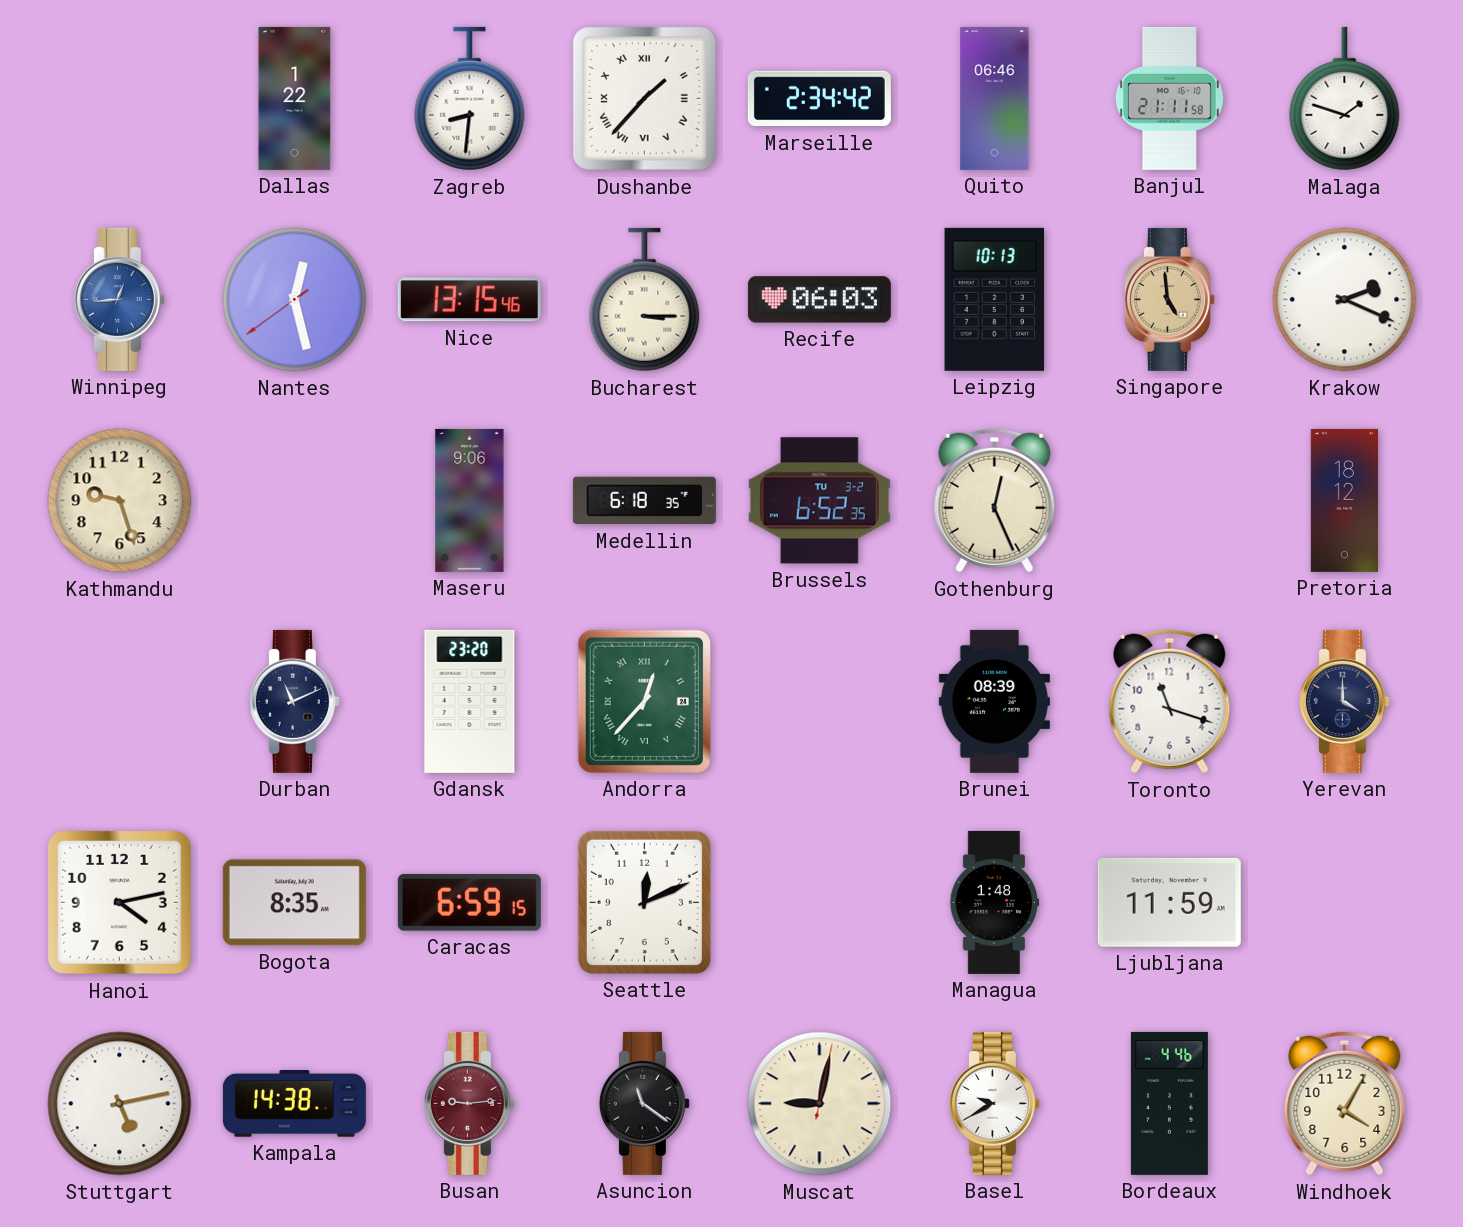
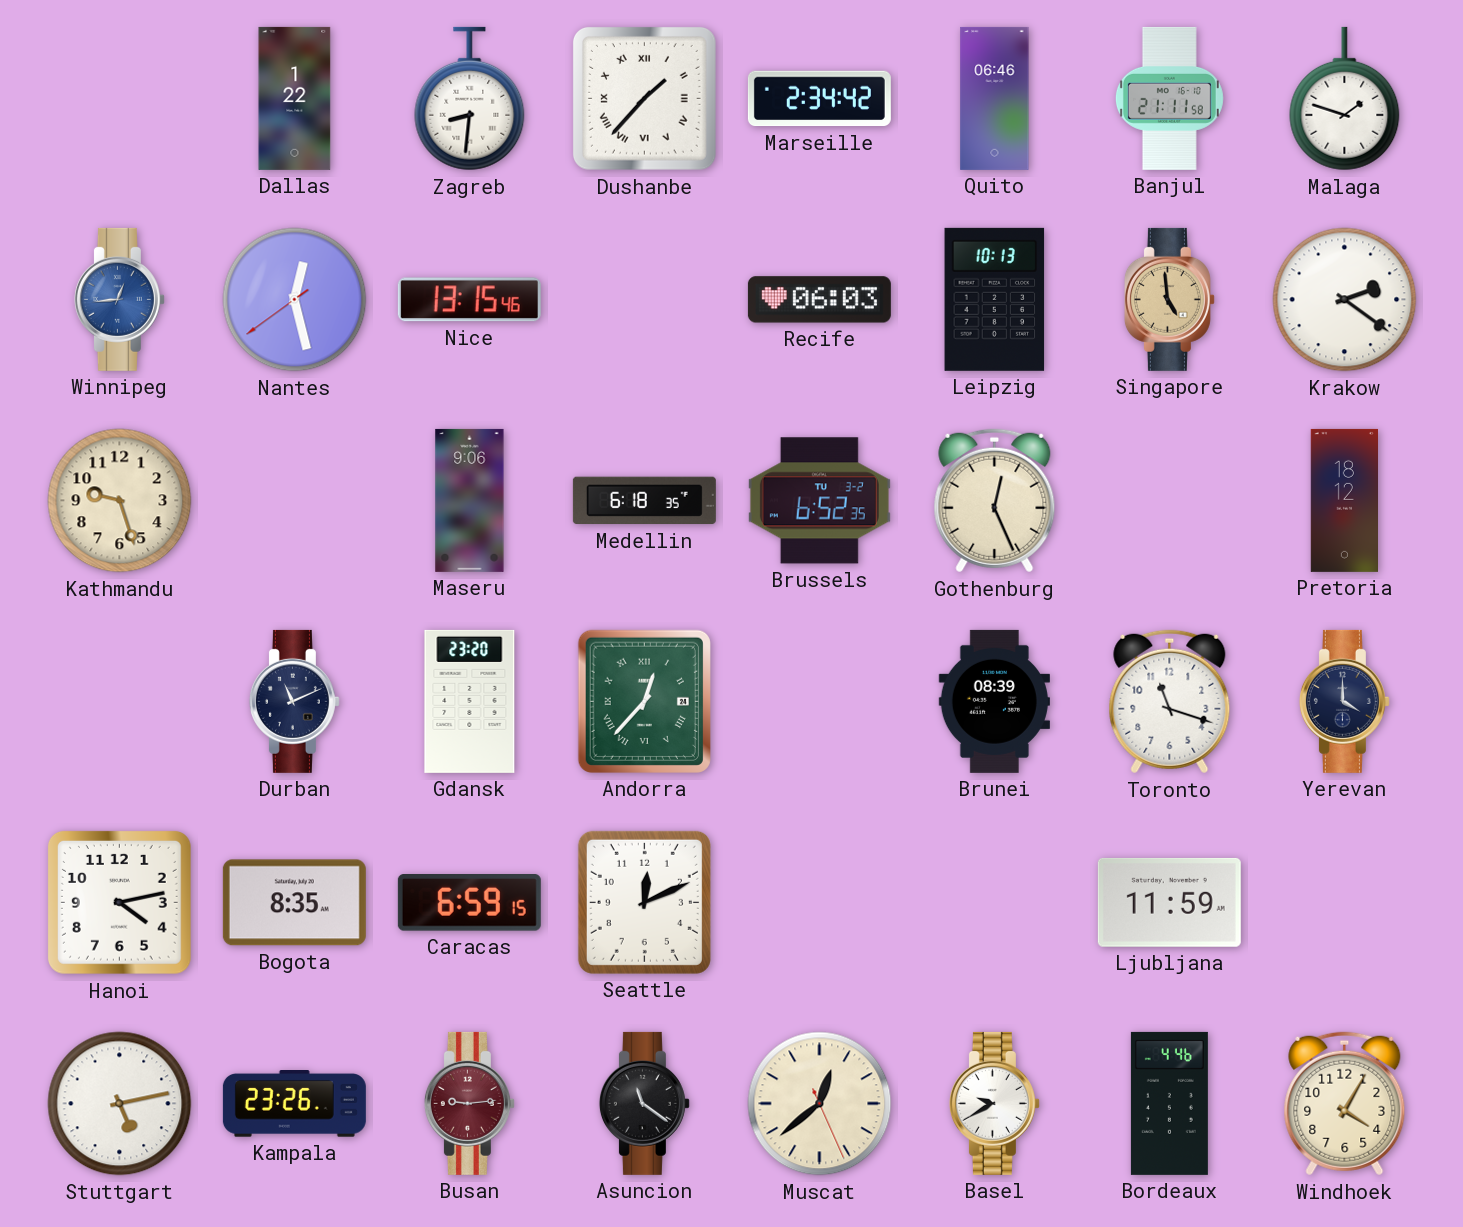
Bucharest: 3:15 -> none
Krakow: 2:19 -> 2:21
Managua: 1:48 -> none
Kampala: 14:38 -> 23:26
Muscat: 9:02 -> 12:38
